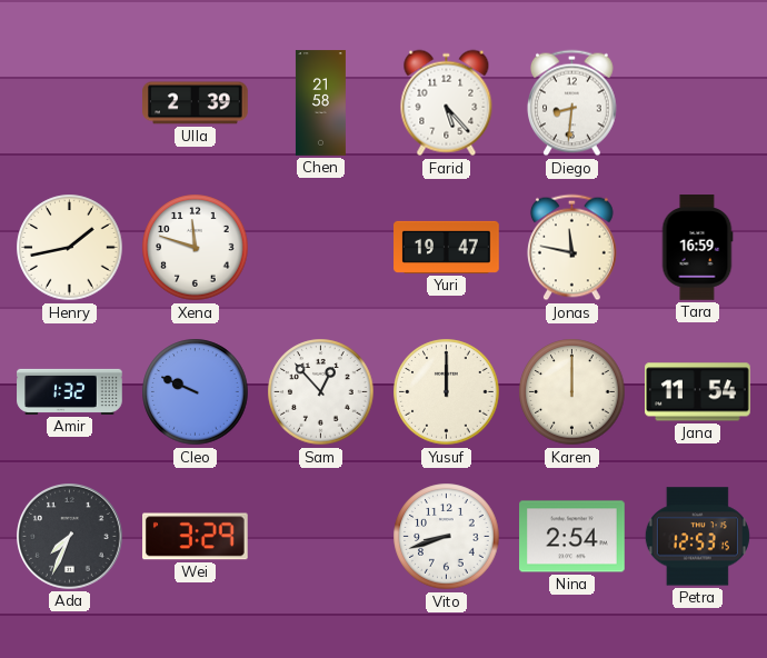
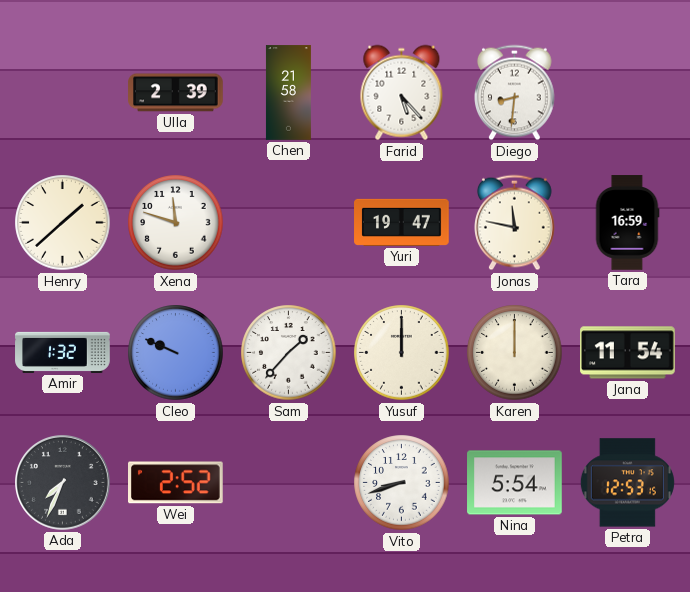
Henry: 1:43 -> 1:38
Sam: 12:53 -> 1:37
Wei: 3:29 -> 2:52
Nina: 2:54 -> 5:54
